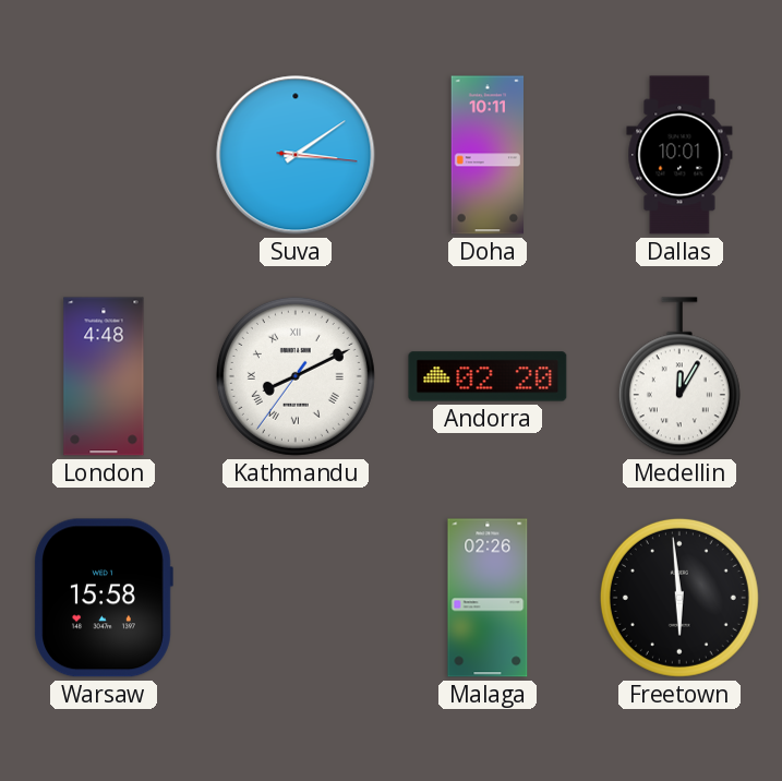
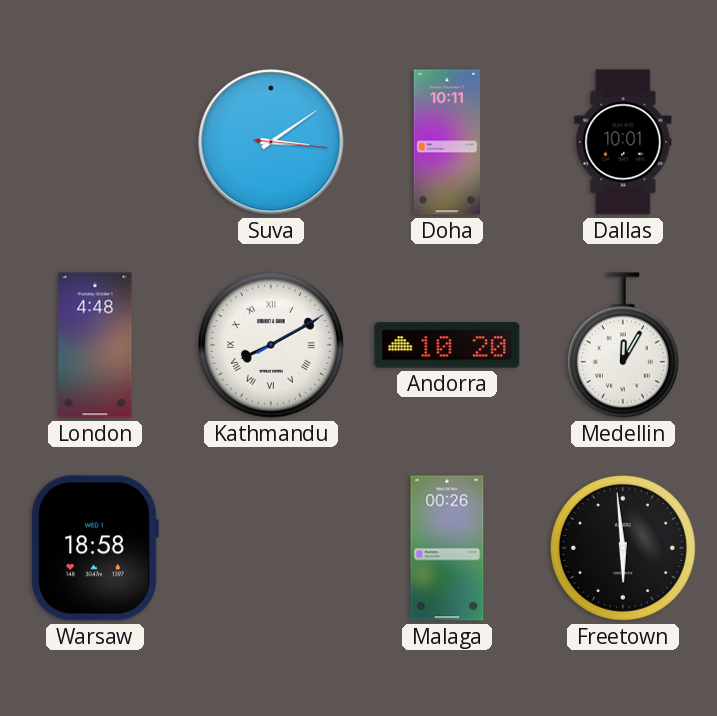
Kathmandu: 8:10:36 -> 8:10:10
Andorra: 02:20 -> 10:20
Warsaw: 15:58 -> 18:58
Malaga: 02:26 -> 00:26
